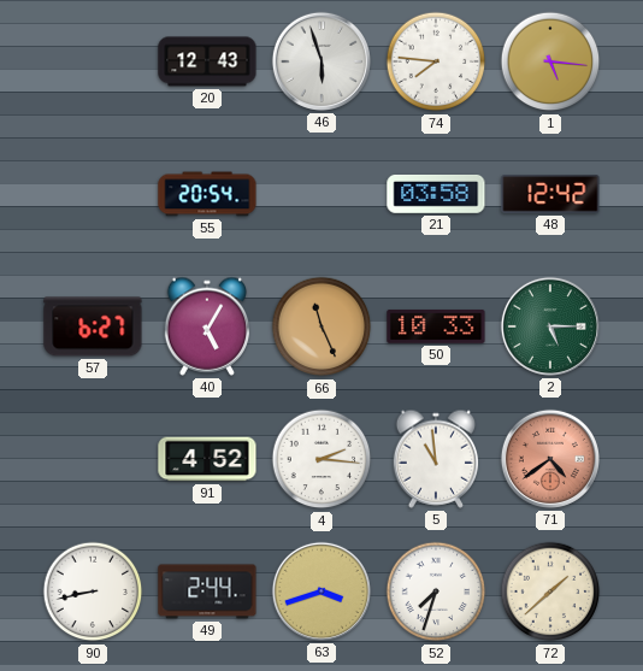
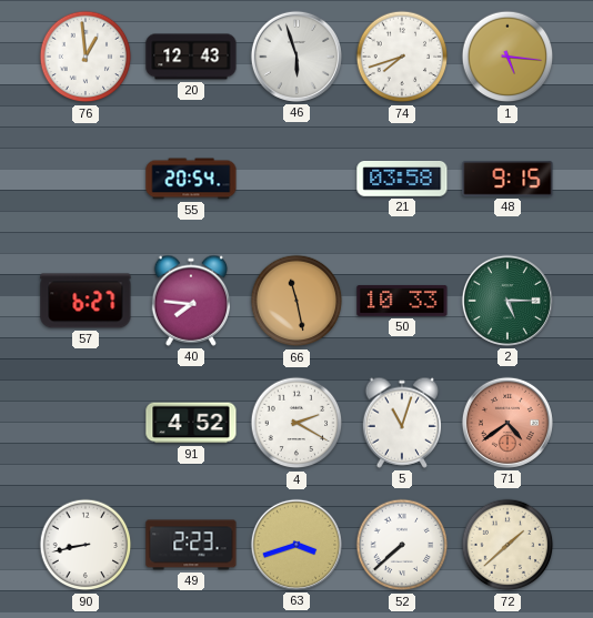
76: none -> 12:59
74: 7:46 -> 7:42
48: 12:42 -> 9:15
40: 5:05 -> 7:46
66: 11:26 -> 11:28
4: 2:16 -> 2:20
5: 10:59 -> 11:03
49: 2:44 -> 2:23
52: 7:33 -> 7:38
